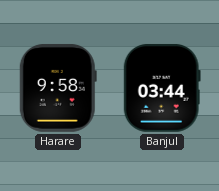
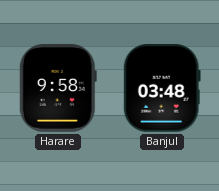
Banjul: 03:44 -> 03:48
